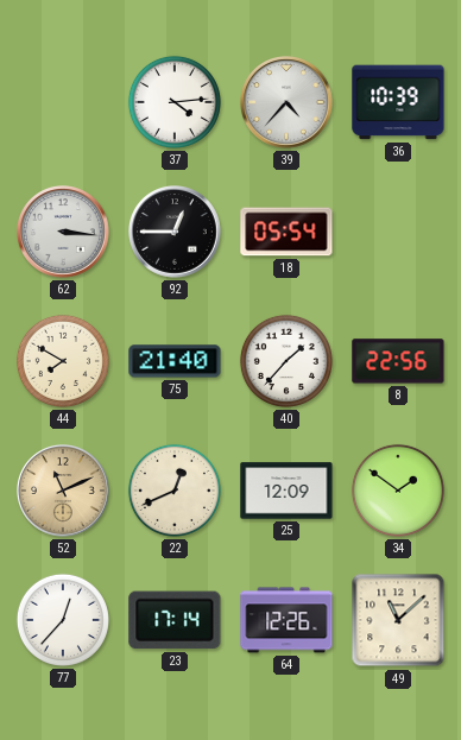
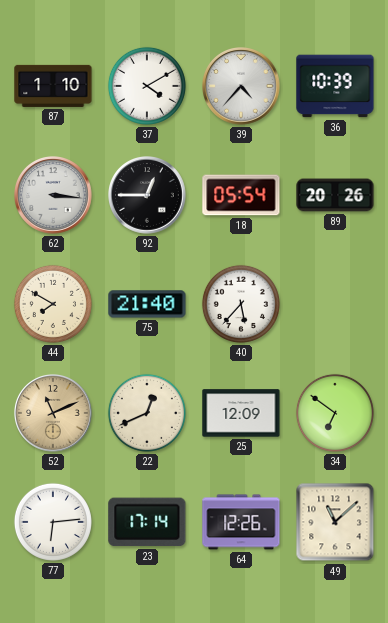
87: none -> 1:10
37: 4:14 -> 4:10
89: none -> 20:26
40: 1:37 -> 5:37
8: 22:56 -> none
34: 1:51 -> 6:51
77: 12:37 -> 6:14
